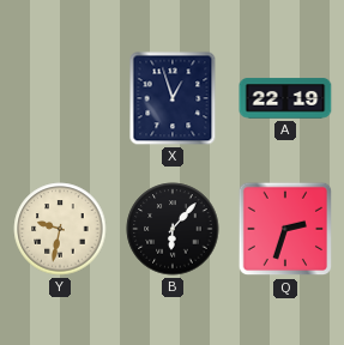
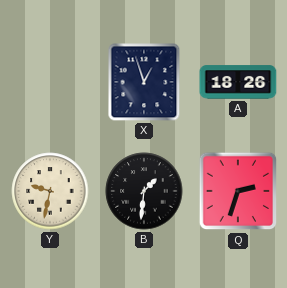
A: 22:19 -> 18:26
B: 6:07 -> 1:31
